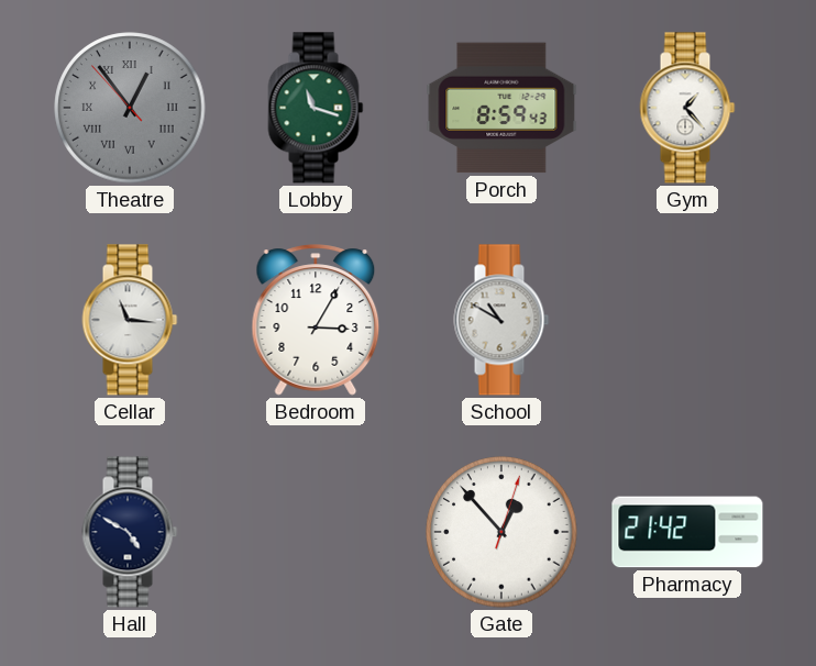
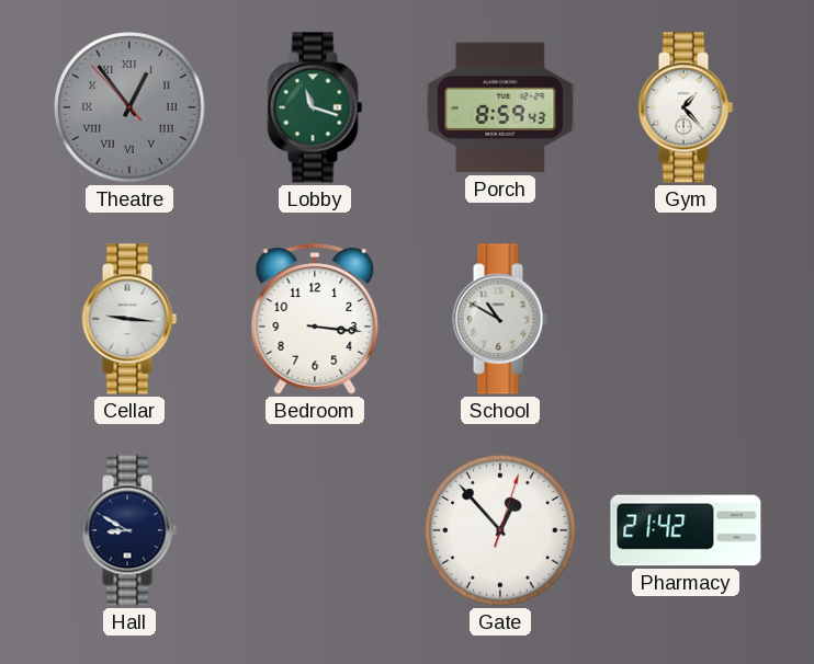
Cellar: 11:16 -> 9:16
Bedroom: 3:05 -> 3:16
Hall: 4:50 -> 8:50
